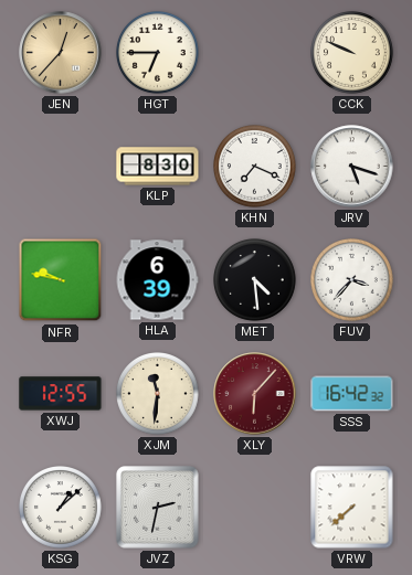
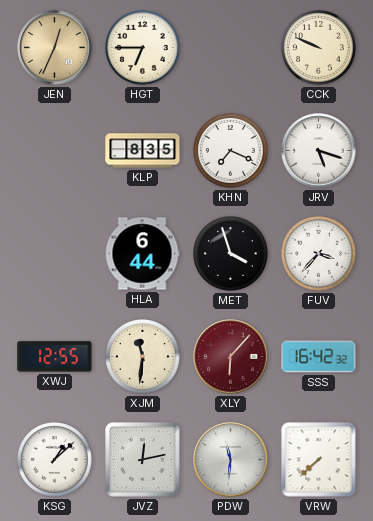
JEN: 12:37 -> 12:34
KLP: 8:30 -> 8:35
NFR: 9:47 -> none
HLA: 6:39 -> 6:44
MET: 4:29 -> 3:57
JVZ: 2:32 -> 12:13
PDW: none -> 11:31
